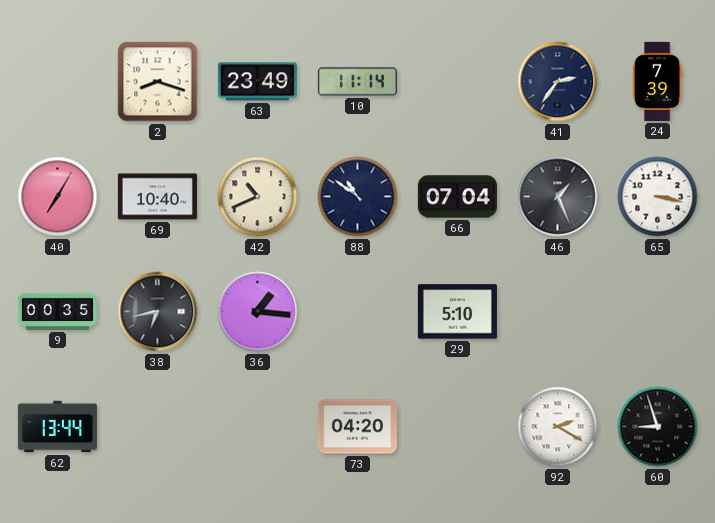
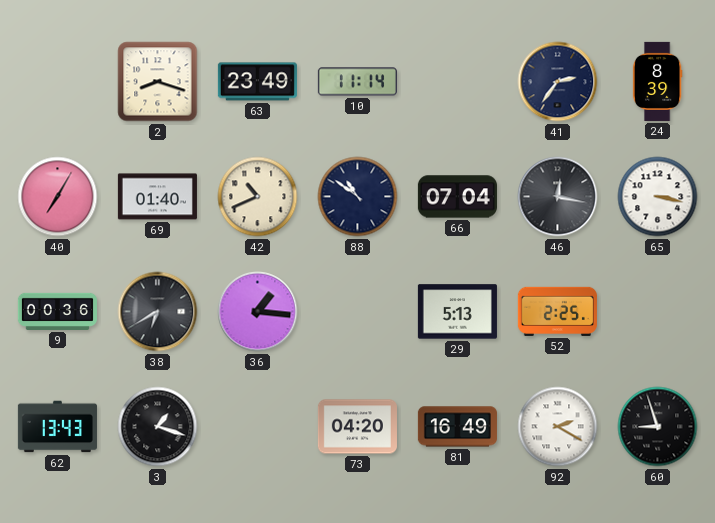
24: 7:39 -> 8:39
69: 10:40 -> 01:40
46: 1:26 -> 12:17
9: 00:35 -> 00:36
38: 6:43 -> 6:40
29: 5:10 -> 5:13
52: none -> 2:25
62: 13:44 -> 13:43
3: none -> 1:18
81: none -> 16:49
